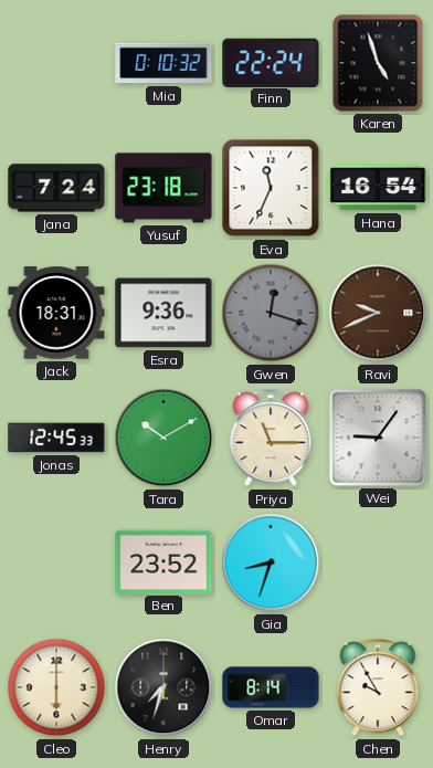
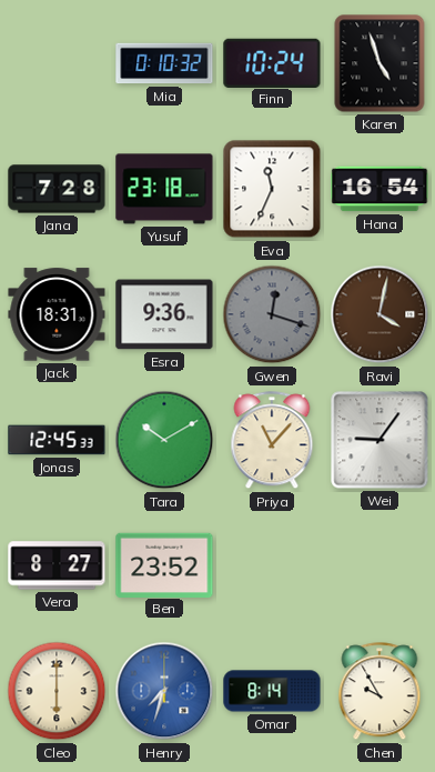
Finn: 22:24 -> 10:24
Jana: 7:24 -> 7:28
Ravi: 9:41 -> 4:02
Priya: 11:15 -> 11:07
Vera: none -> 8:27
Gia: 8:33 -> none
Henry dial: black -> blue
